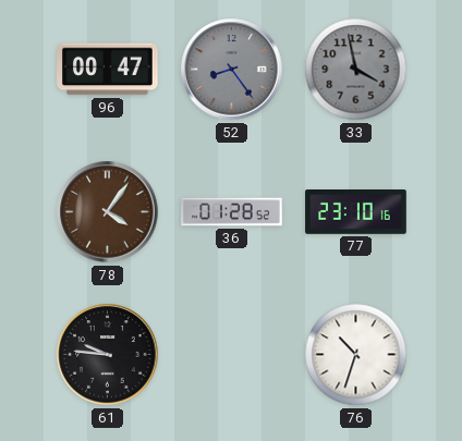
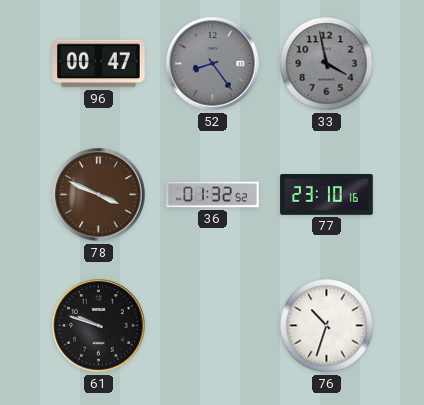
78: 4:06 -> 3:49
36: 01:28 -> 01:32
61: 9:46 -> 9:48
